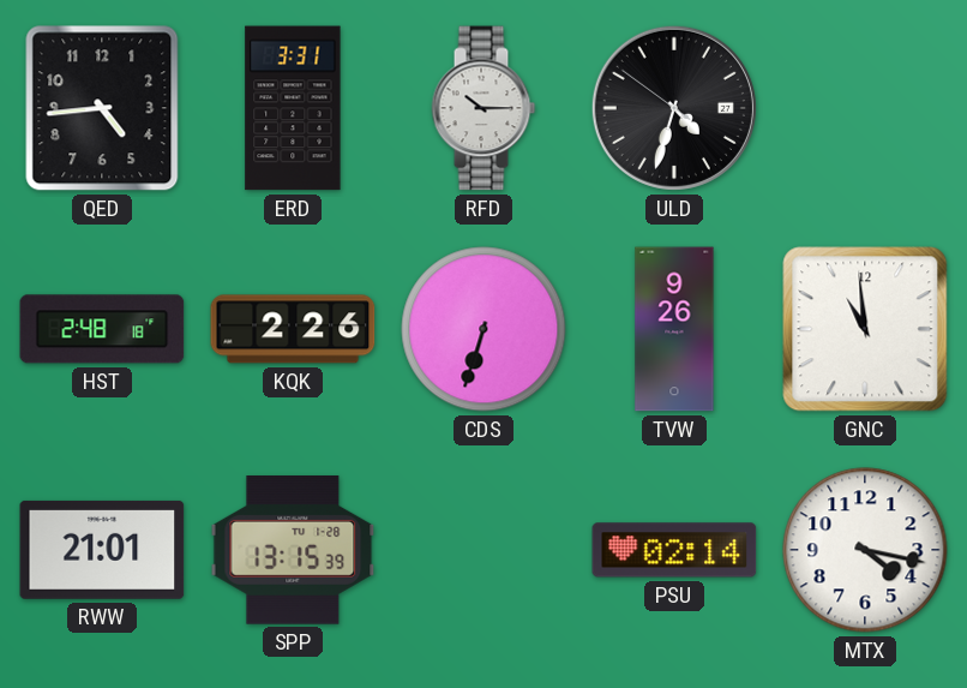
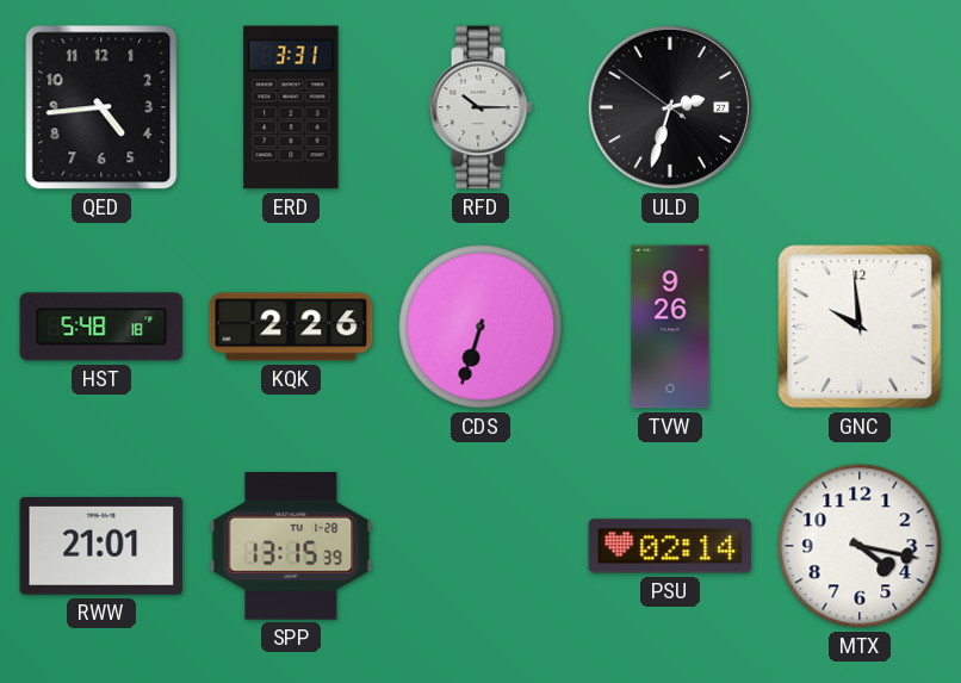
ULD: 4:32 -> 2:32
HST: 2:48 -> 5:48
GNC: 10:59 -> 9:59
